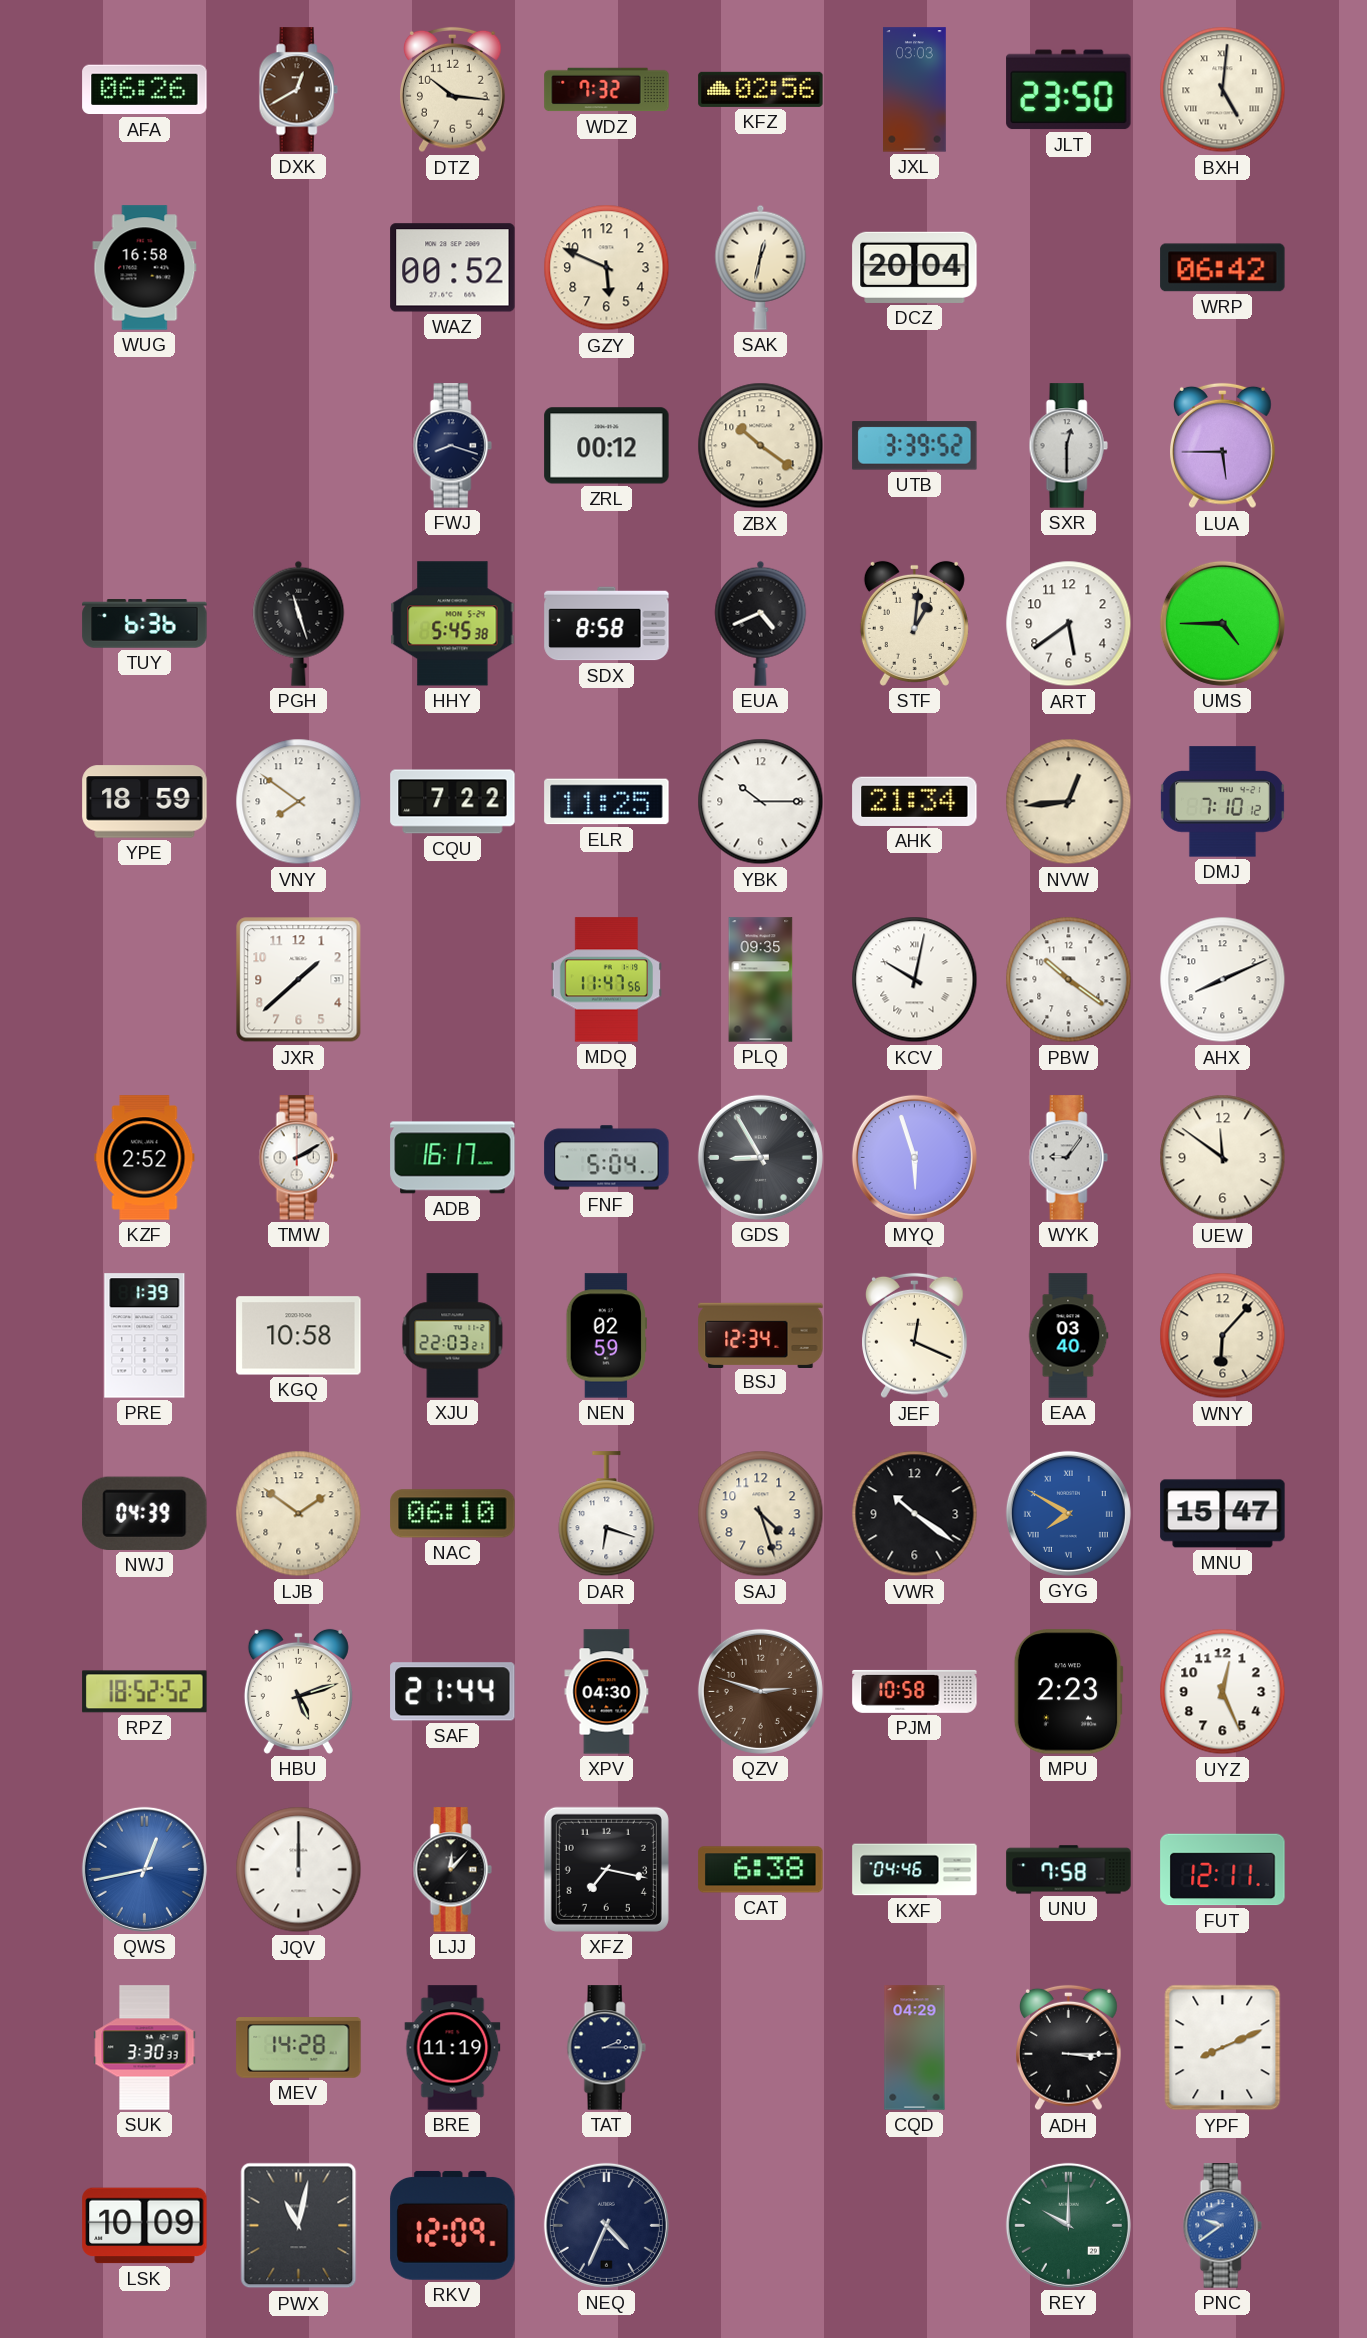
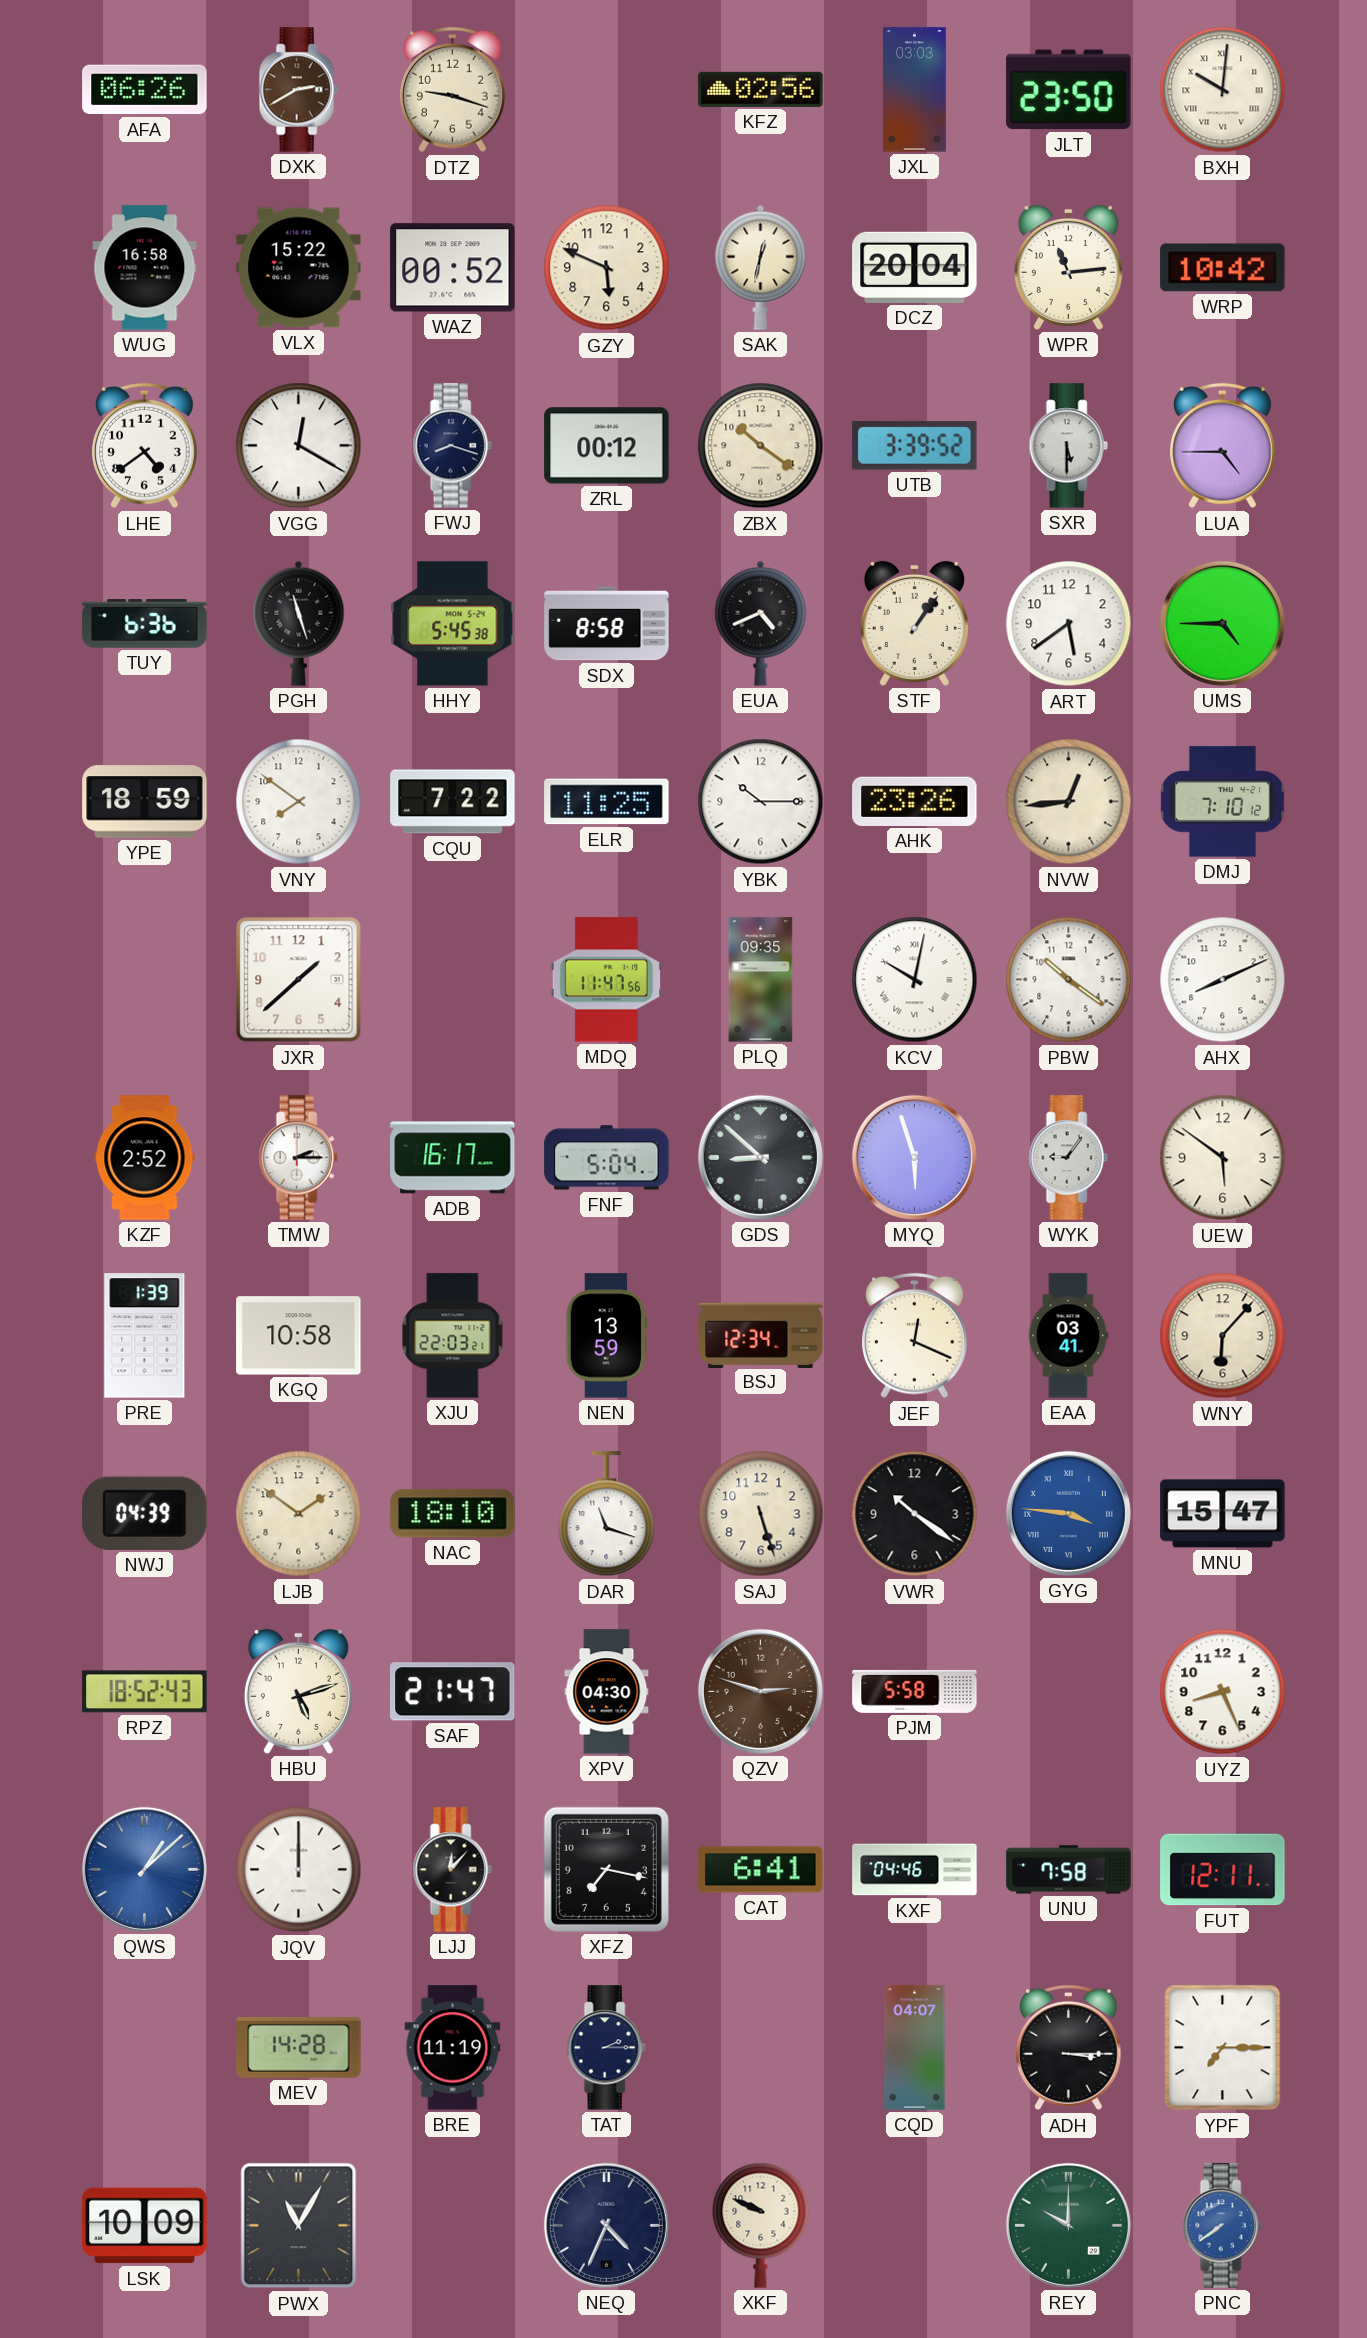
DXK: 12:40 -> 2:40
DTZ: 10:16 -> 9:18
WDZ: 7:32 -> none
BXH: 5:01 -> 10:01
VLX: none -> 15:22
WPR: none -> 11:14
WRP: 06:42 -> 10:42
LHE: none -> 4:39
VGG: none -> 12:20
SXR: 12:30 -> 5:30
LUA: 5:45 -> 4:45
STF: 1:01 -> 1:06
AHK: 21:34 -> 23:26
TMW: 2:10 -> 2:15
GDS: 8:55 -> 8:52
UEW: 11:51 -> 5:51
NEN: 02:59 -> 13:59
EAA: 03:40 -> 03:41
NAC: 06:10 -> 18:10
DAR: 6:18 -> 11:18
SAJ: 4:27 -> 5:27
GYG: 7:50 -> 3:46
RPZ: 18:52:52 -> 18:52:43
SAF: 21:44 -> 21:47
PJM: 10:58 -> 5:58
MPU: 2:23 -> none
UYZ: 12:26 -> 8:26
QWS: 12:43 -> 1:08
CAT: 6:38 -> 6:41
SUK: 3:30 -> none
CQD: 04:29 -> 04:07
YPF: 8:11 -> 7:15
PWX: 11:02 -> 11:05
RKV: 12:09 -> none
XKF: none -> 9:49
PNC: 9:39 -> 7:39
